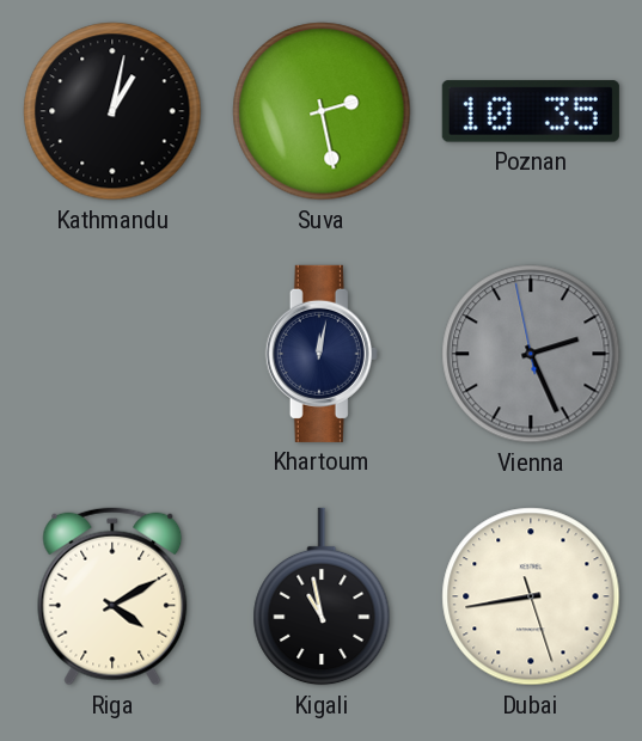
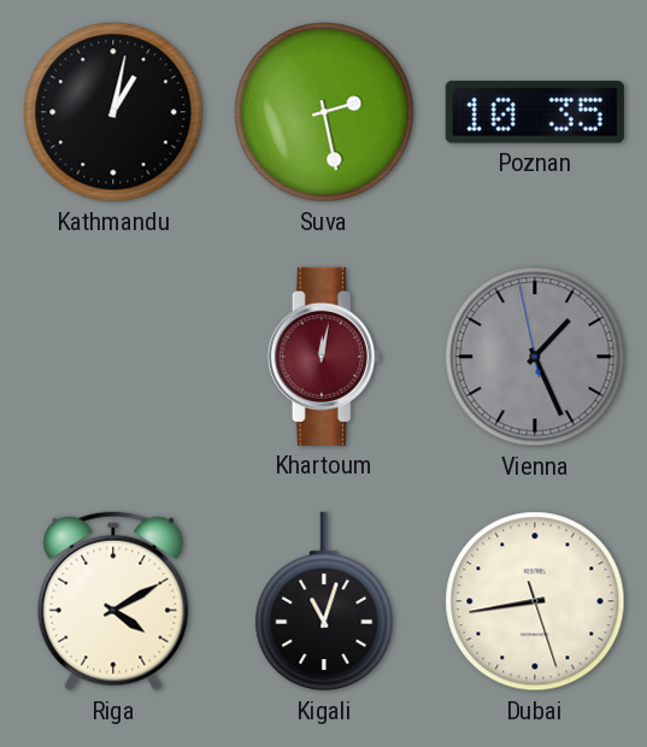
Khartoum dial: navy -> burgundy
Vienna: 2:25 -> 1:25
Kigali: 10:58 -> 11:03
